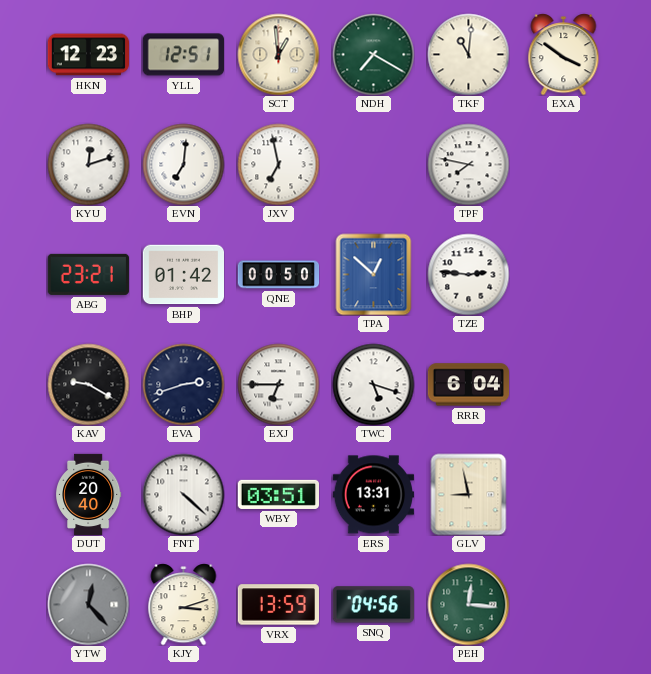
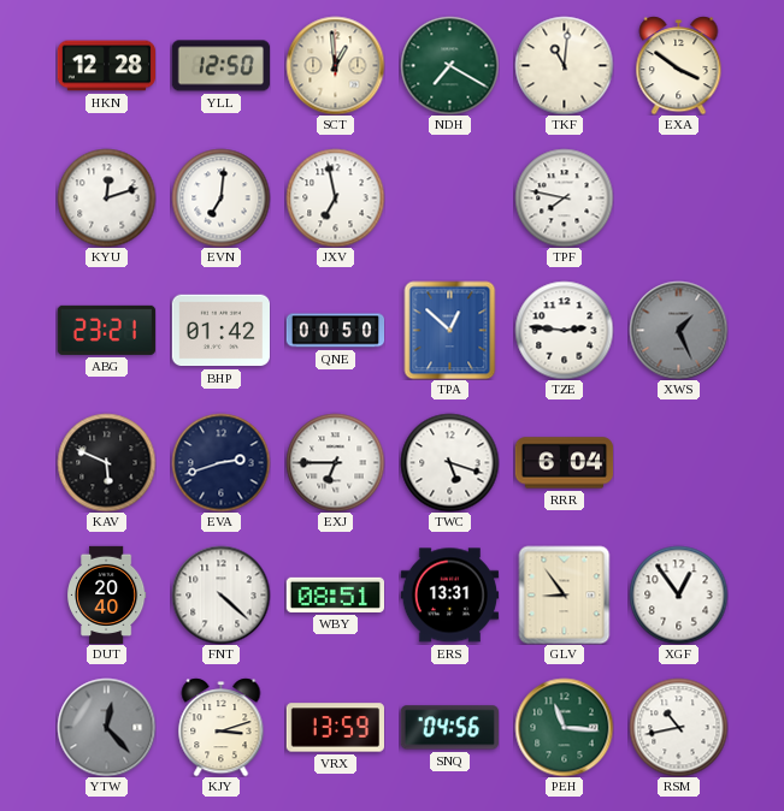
HKN: 12:23 -> 12:28
YLL: 12:51 -> 12:50
XWS: none -> 1:26
KAV: 9:20 -> 5:49
WBY: 03:51 -> 08:51
GLV: 8:58 -> 8:54
XGF: none -> 12:54
PEH: 12:16 -> 11:16
RSM: none -> 10:43
